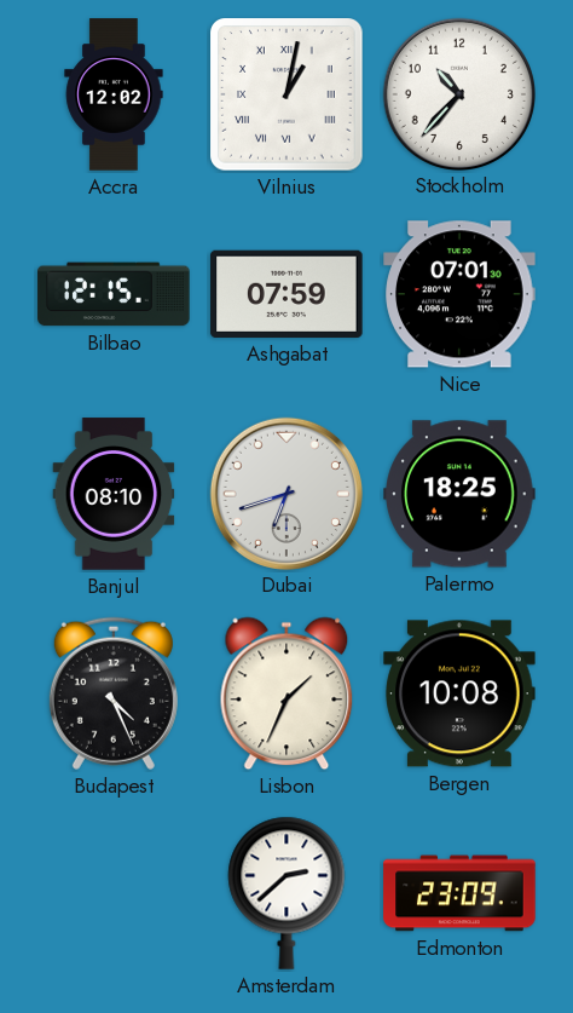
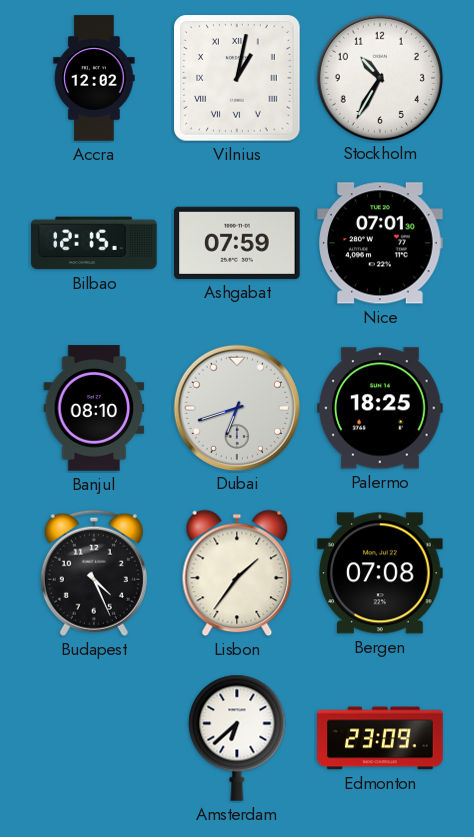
Stockholm: 10:37 -> 10:35
Lisbon: 1:34 -> 1:36
Bergen: 10:08 -> 07:08
Amsterdam: 2:38 -> 6:38
